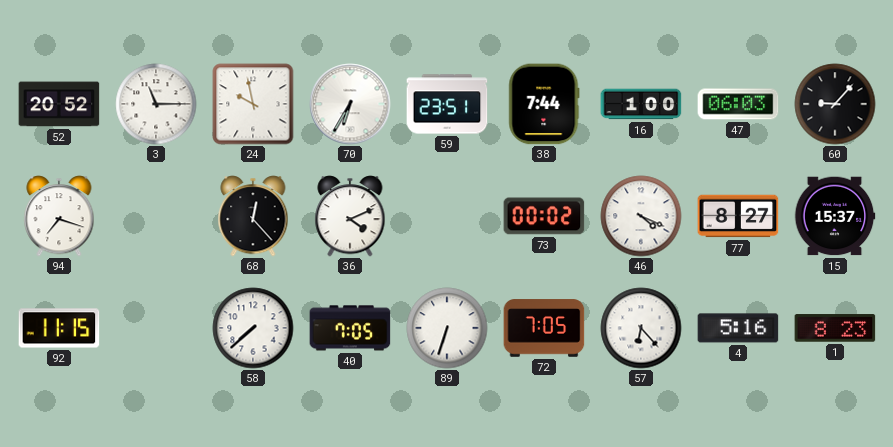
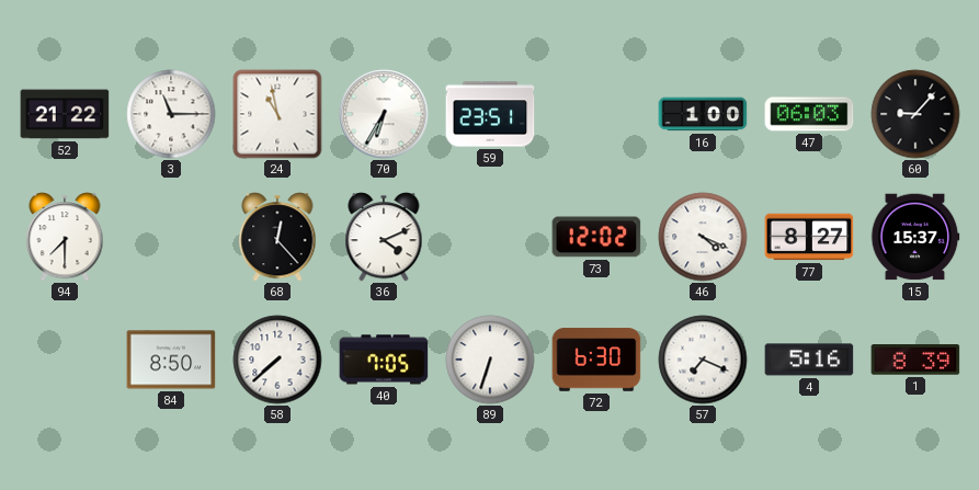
52: 20:52 -> 21:22
24: 9:58 -> 10:58
38: 7:44 -> none
94: 7:18 -> 7:30
73: 00:02 -> 12:02
92: 11:15 -> none
84: none -> 8:50
72: 7:05 -> 6:30
57: 6:23 -> 7:19
1: 8:23 -> 8:39
